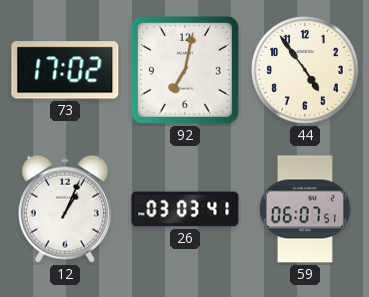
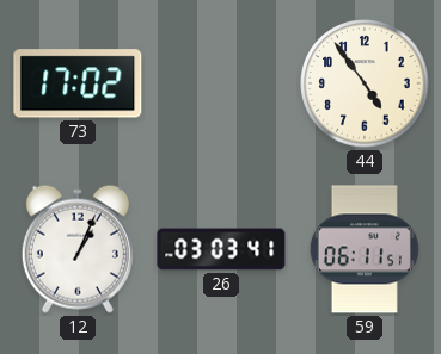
92: 7:02 -> none
59: 06:07 -> 06:11
